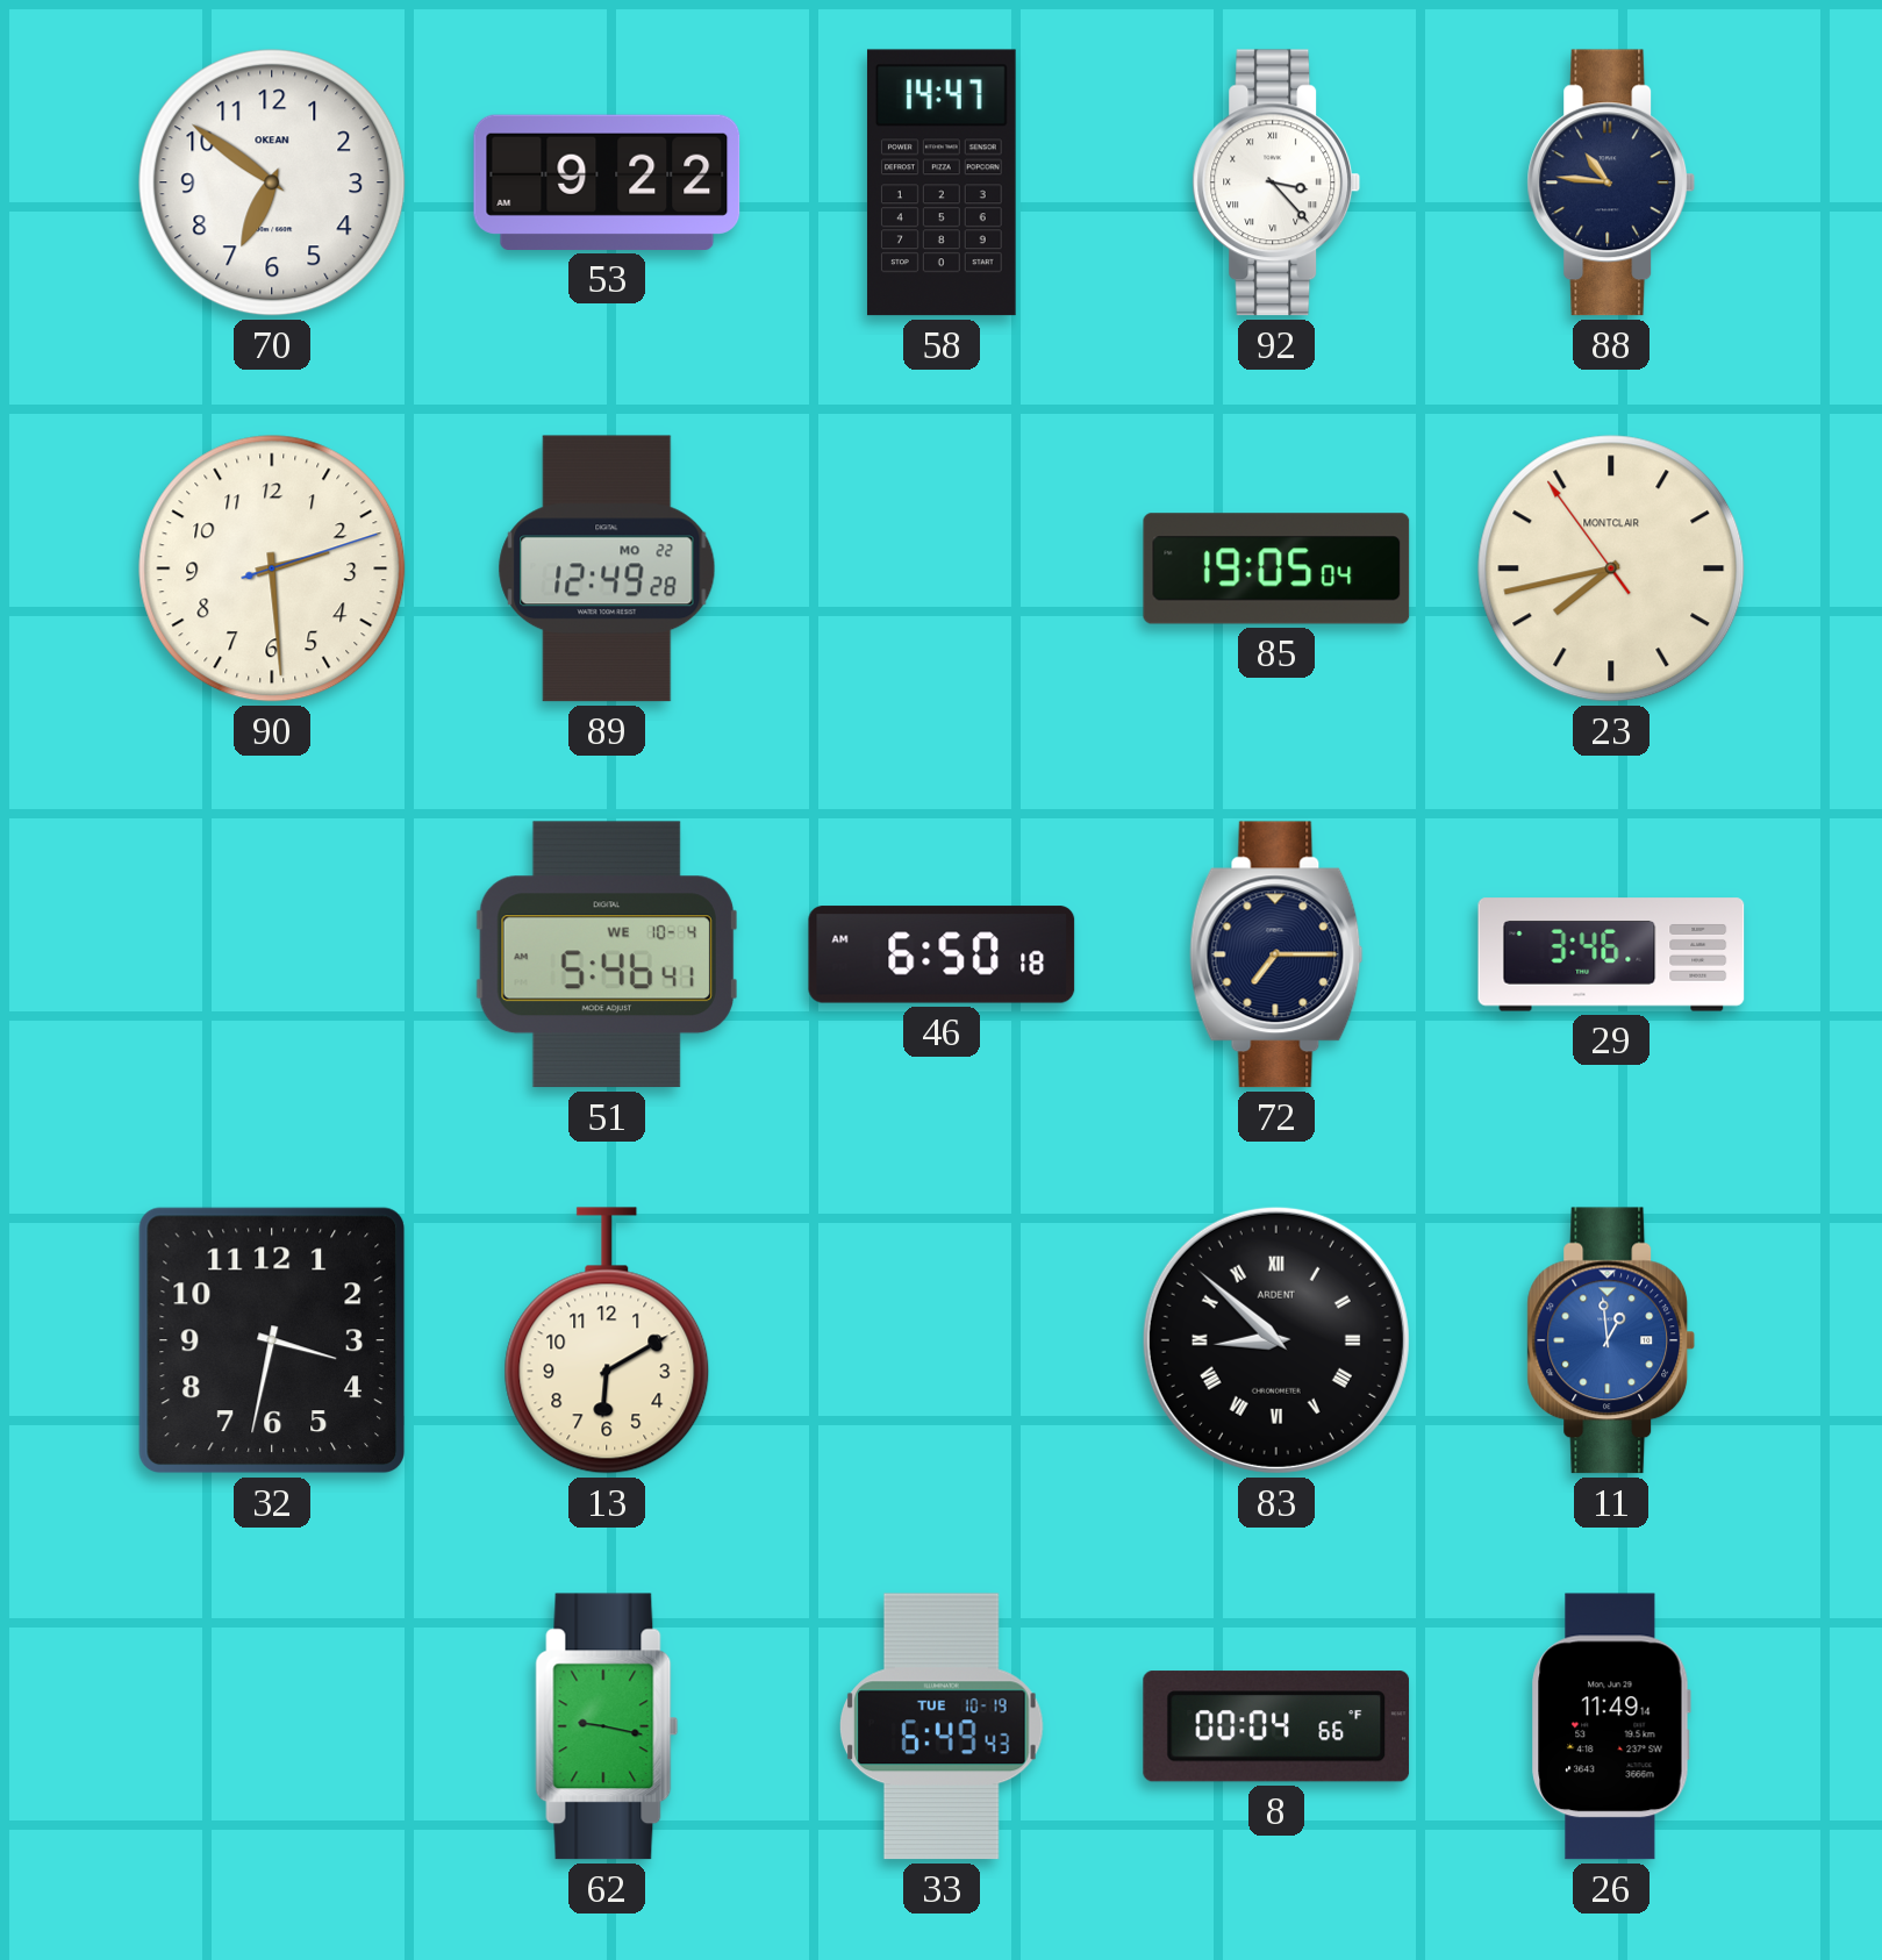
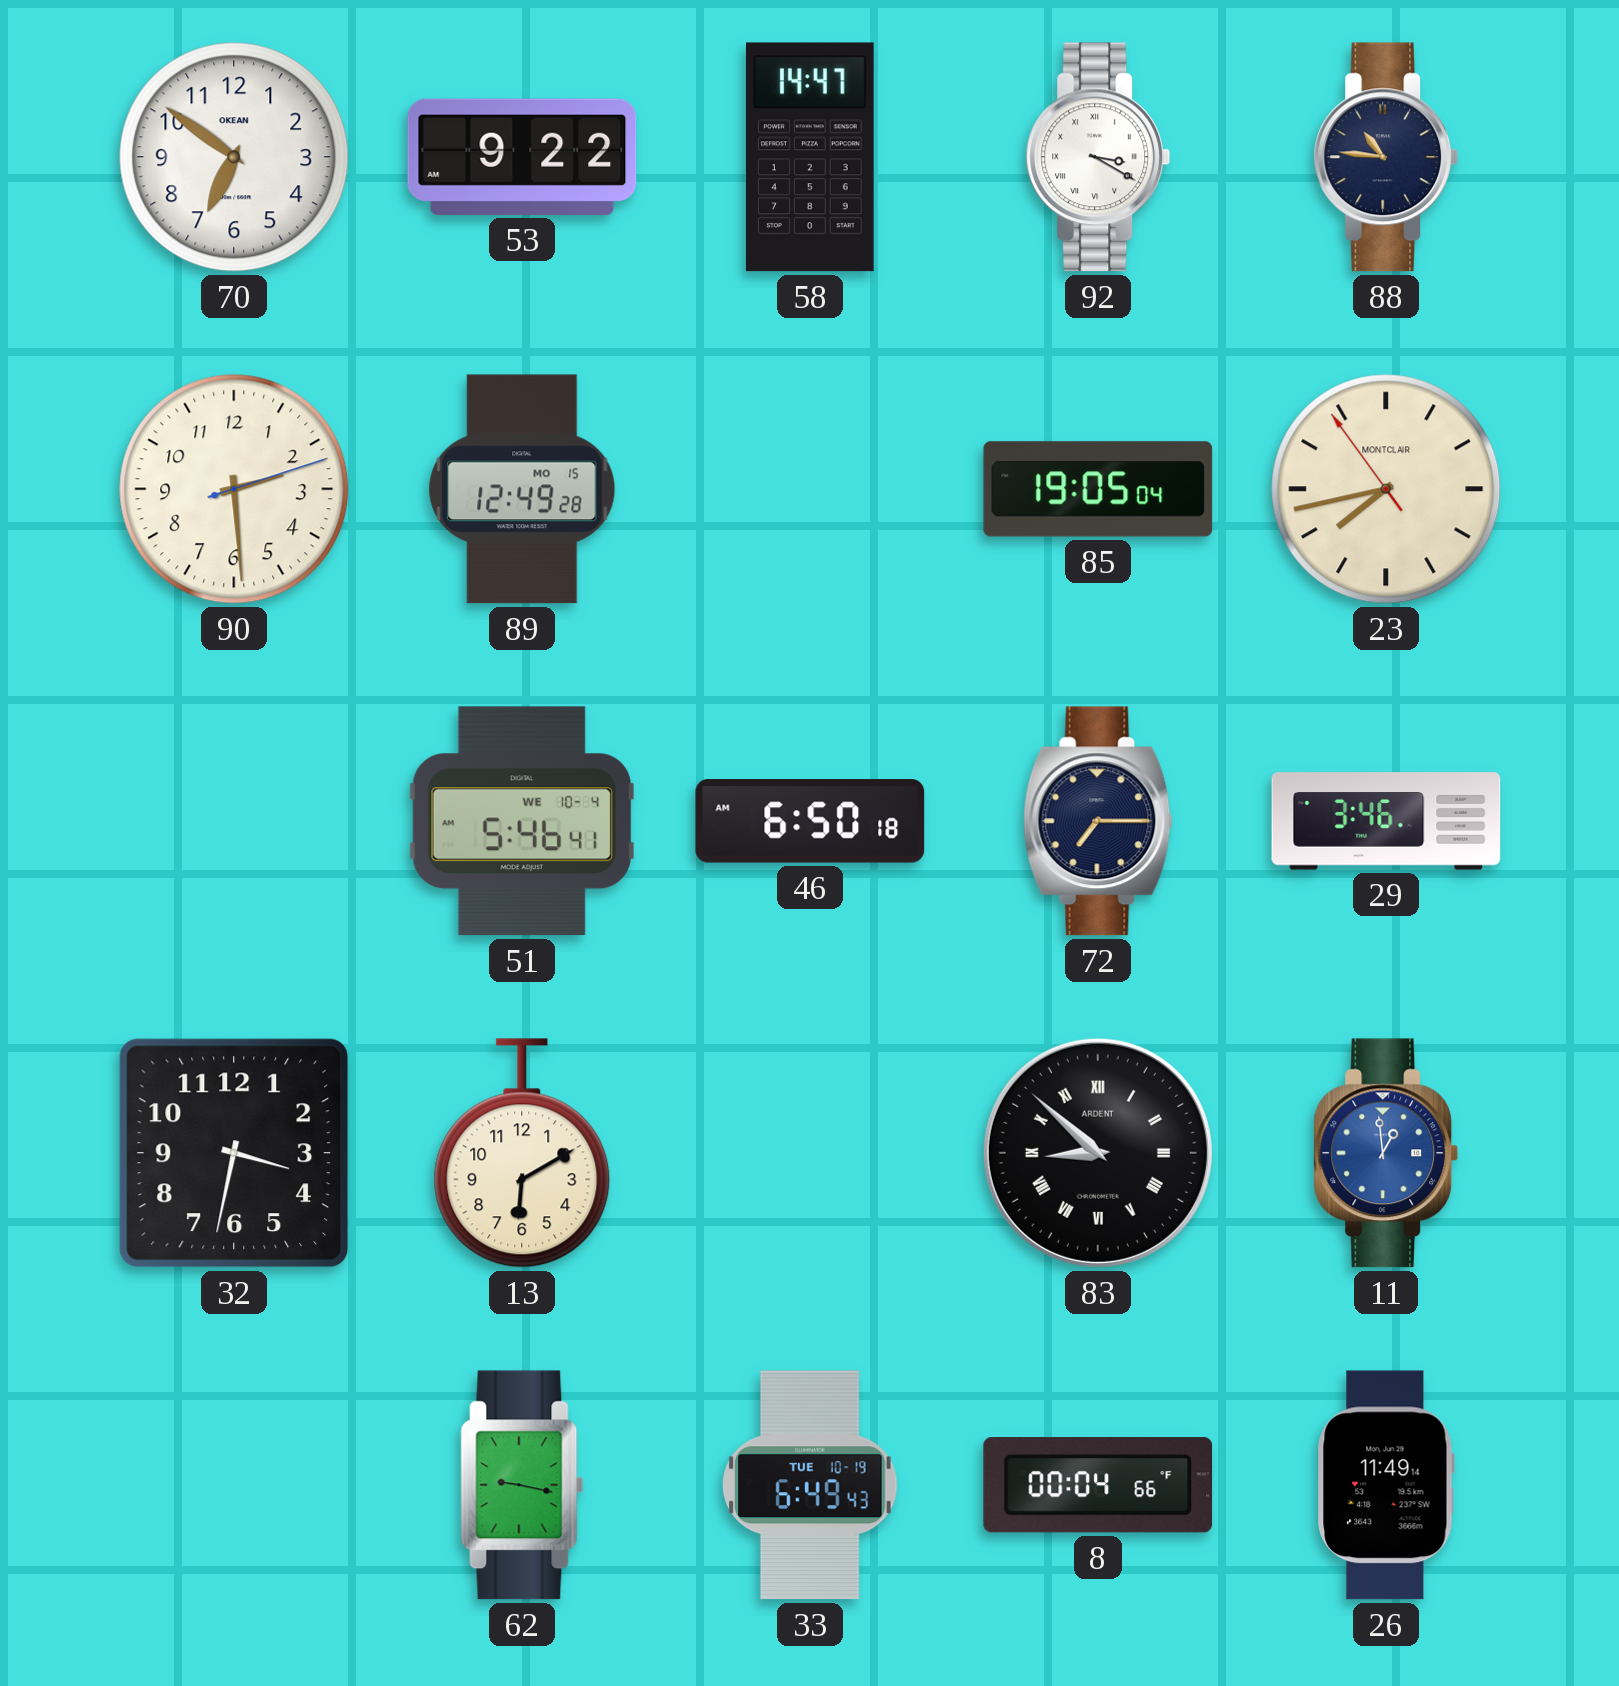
92: 3:23 -> 3:20
89 date: MO 22 -> MO 15
